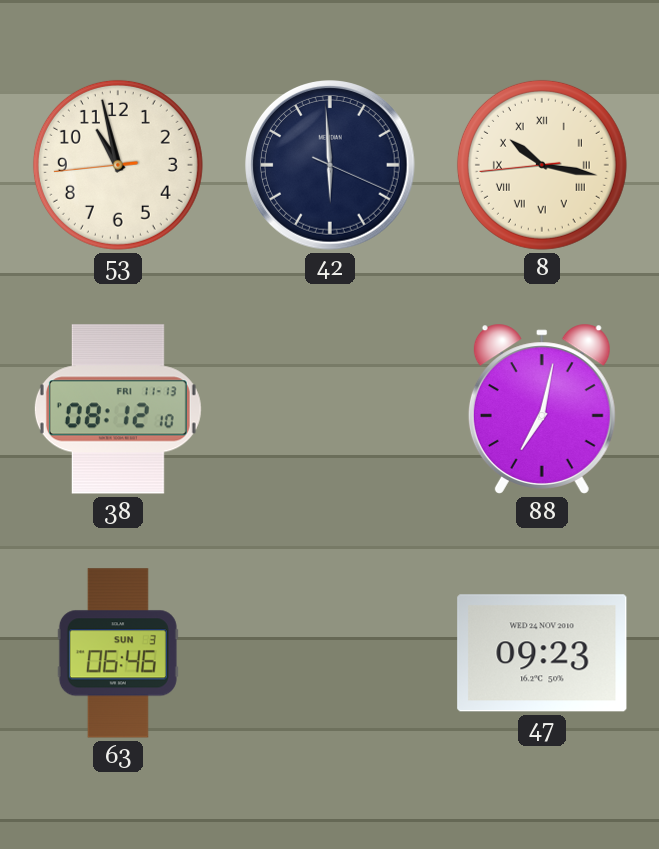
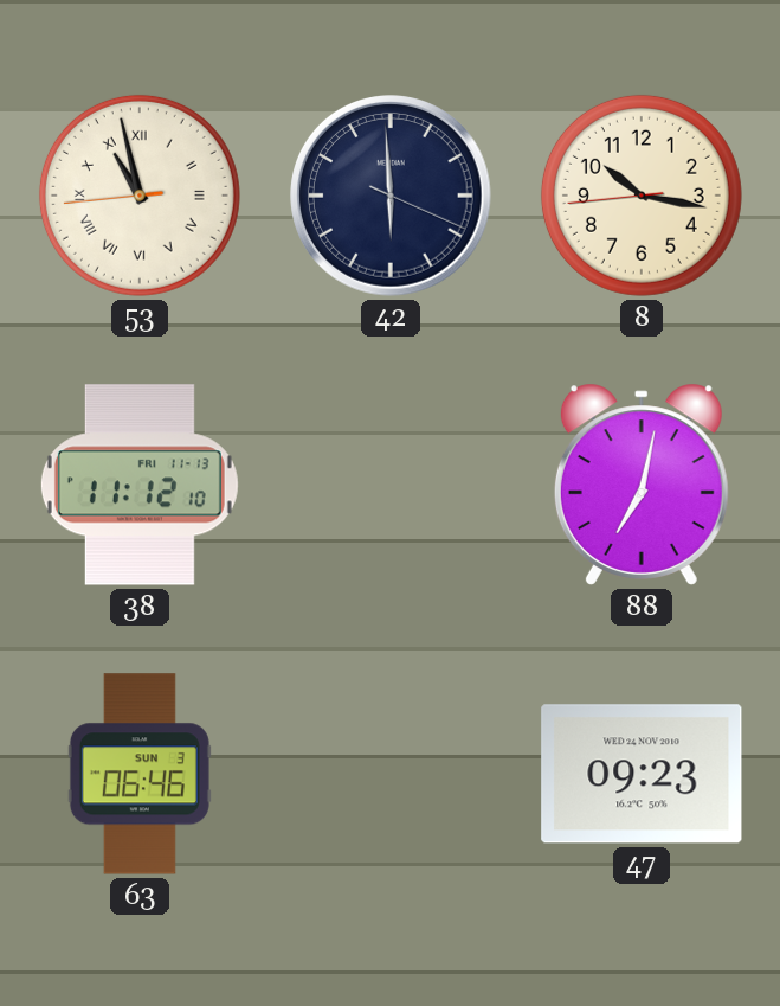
53 numerals: Arabic -> Roman
8 numerals: Roman -> Arabic
38: 08:12 -> 11:12
